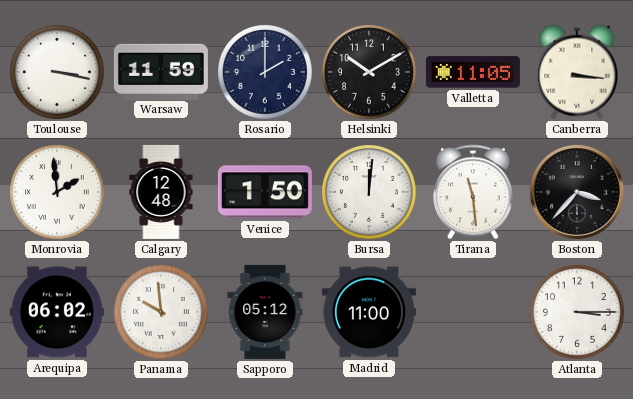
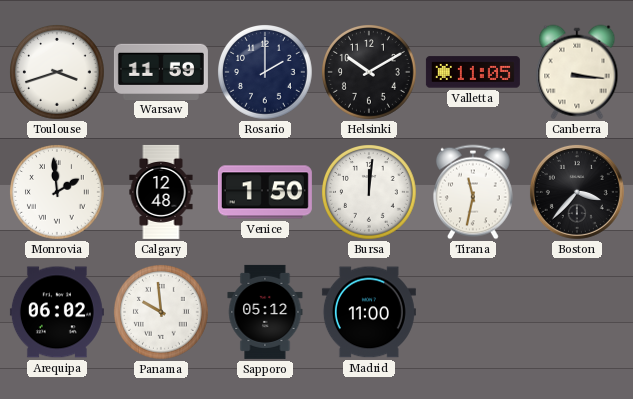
Toulouse: 3:17 -> 3:42
Tirana: 11:29 -> 11:32
Atlanta: 3:15 -> none
